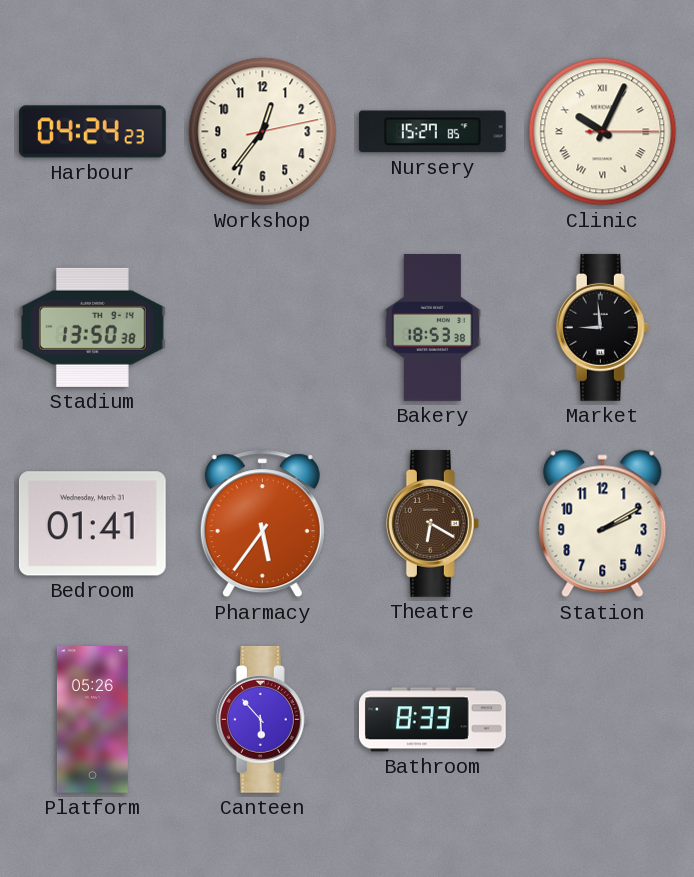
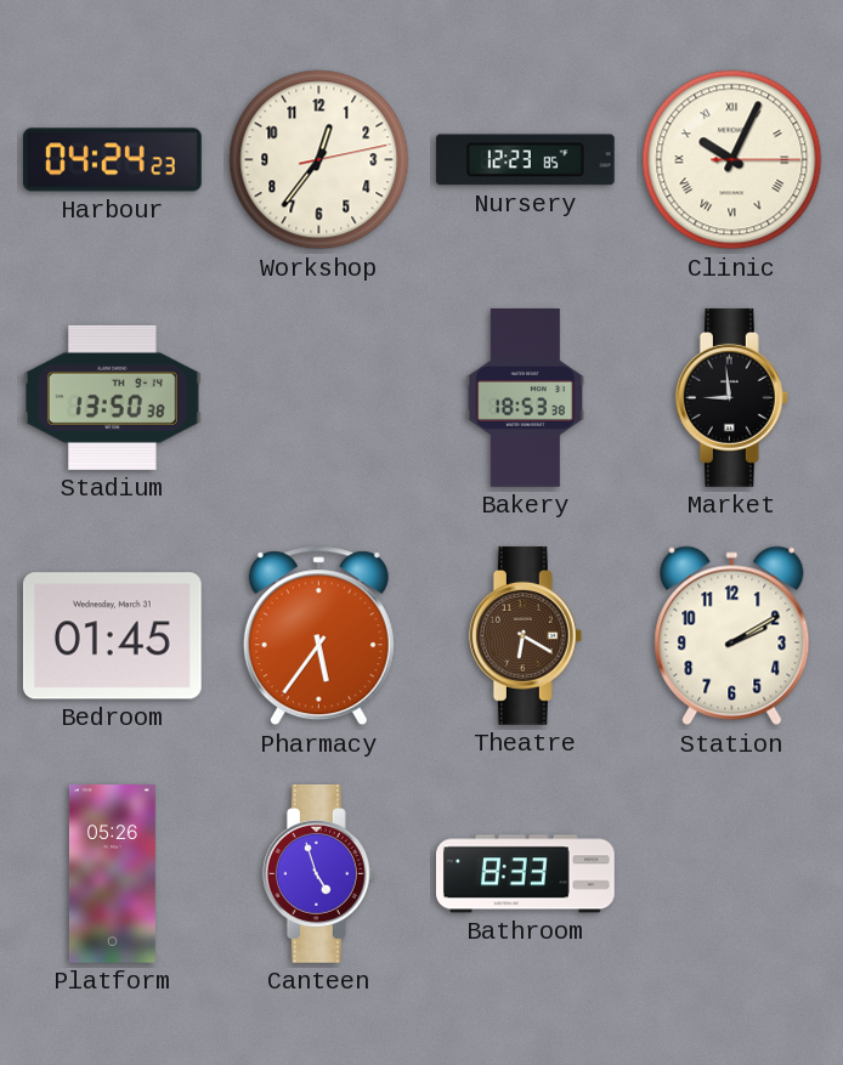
Nursery: 15:27 -> 12:23
Bedroom: 01:41 -> 01:45
Canteen: 5:53 -> 4:57
